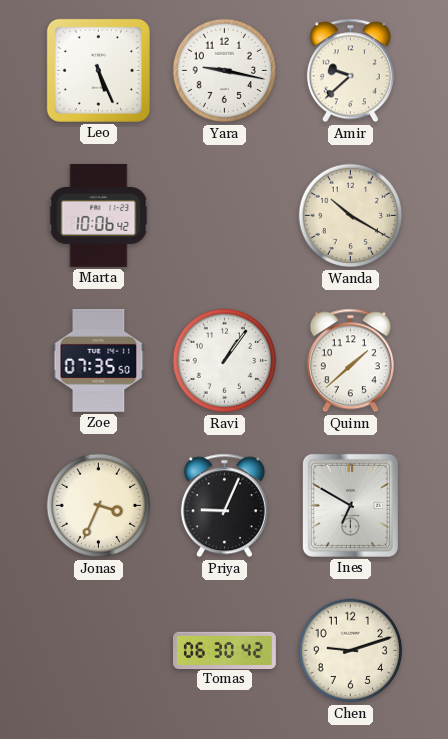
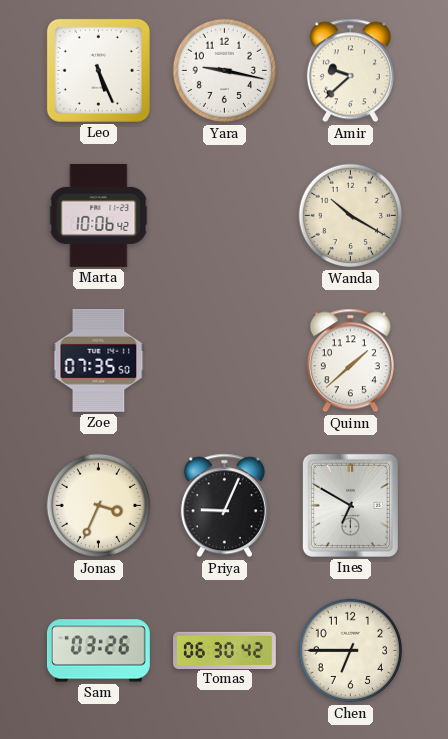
Ravi: 1:06 -> none
Sam: none -> 03:26
Chen: 9:12 -> 6:45
